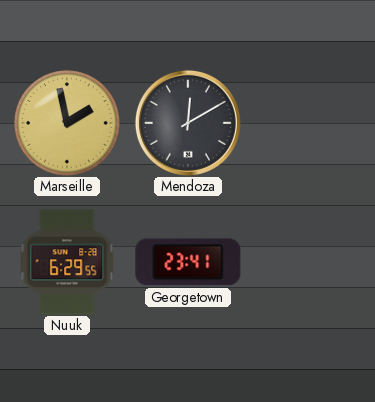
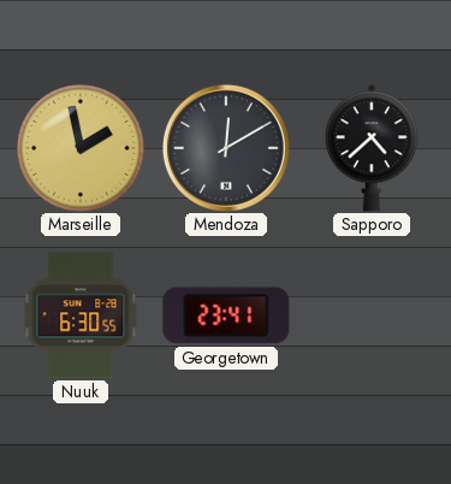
Sapporo: none -> 4:38
Nuuk: 6:29 -> 6:30
